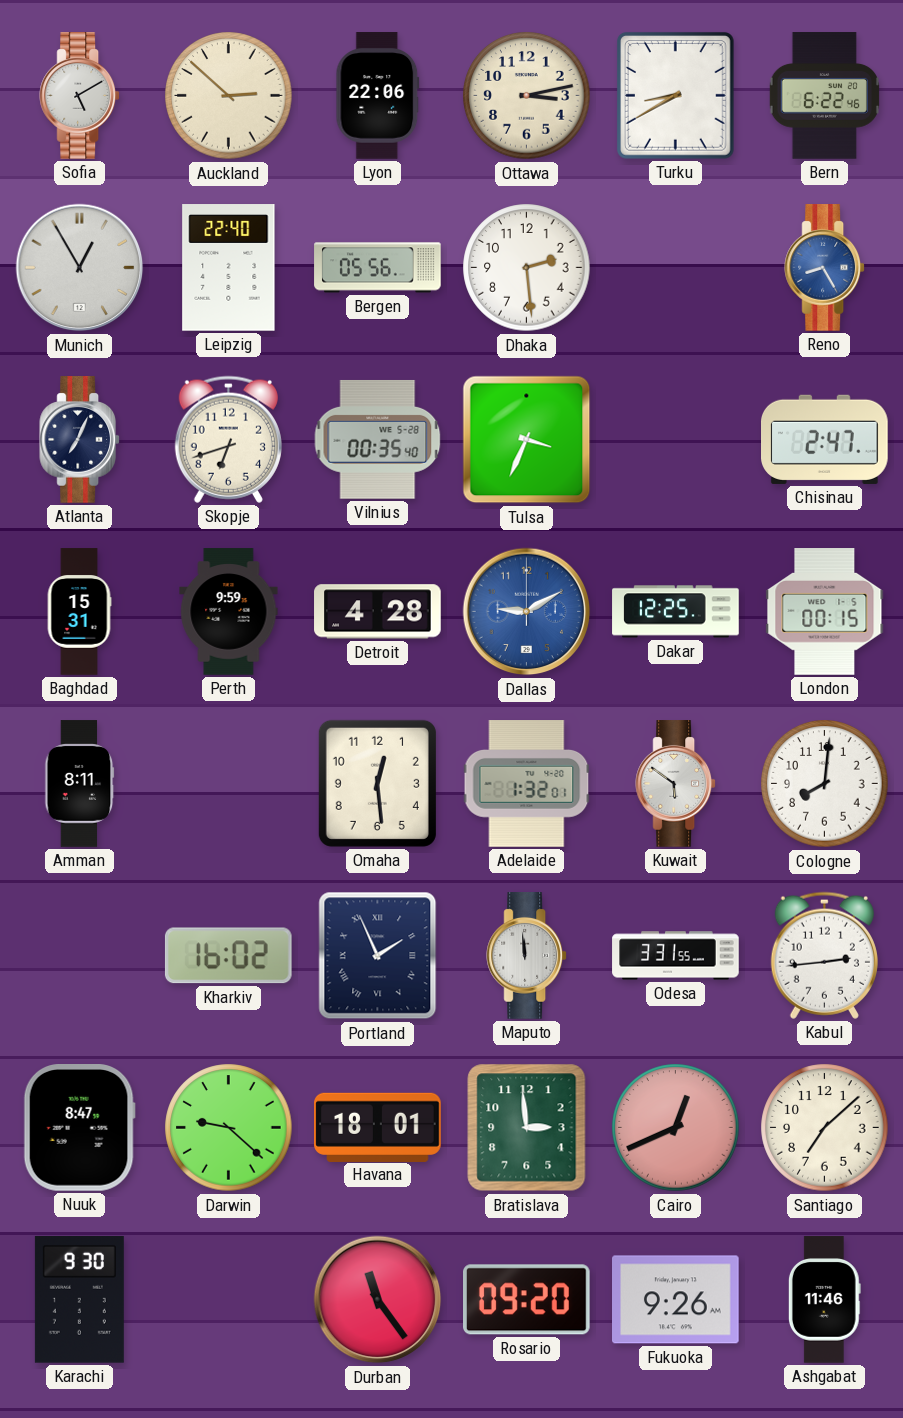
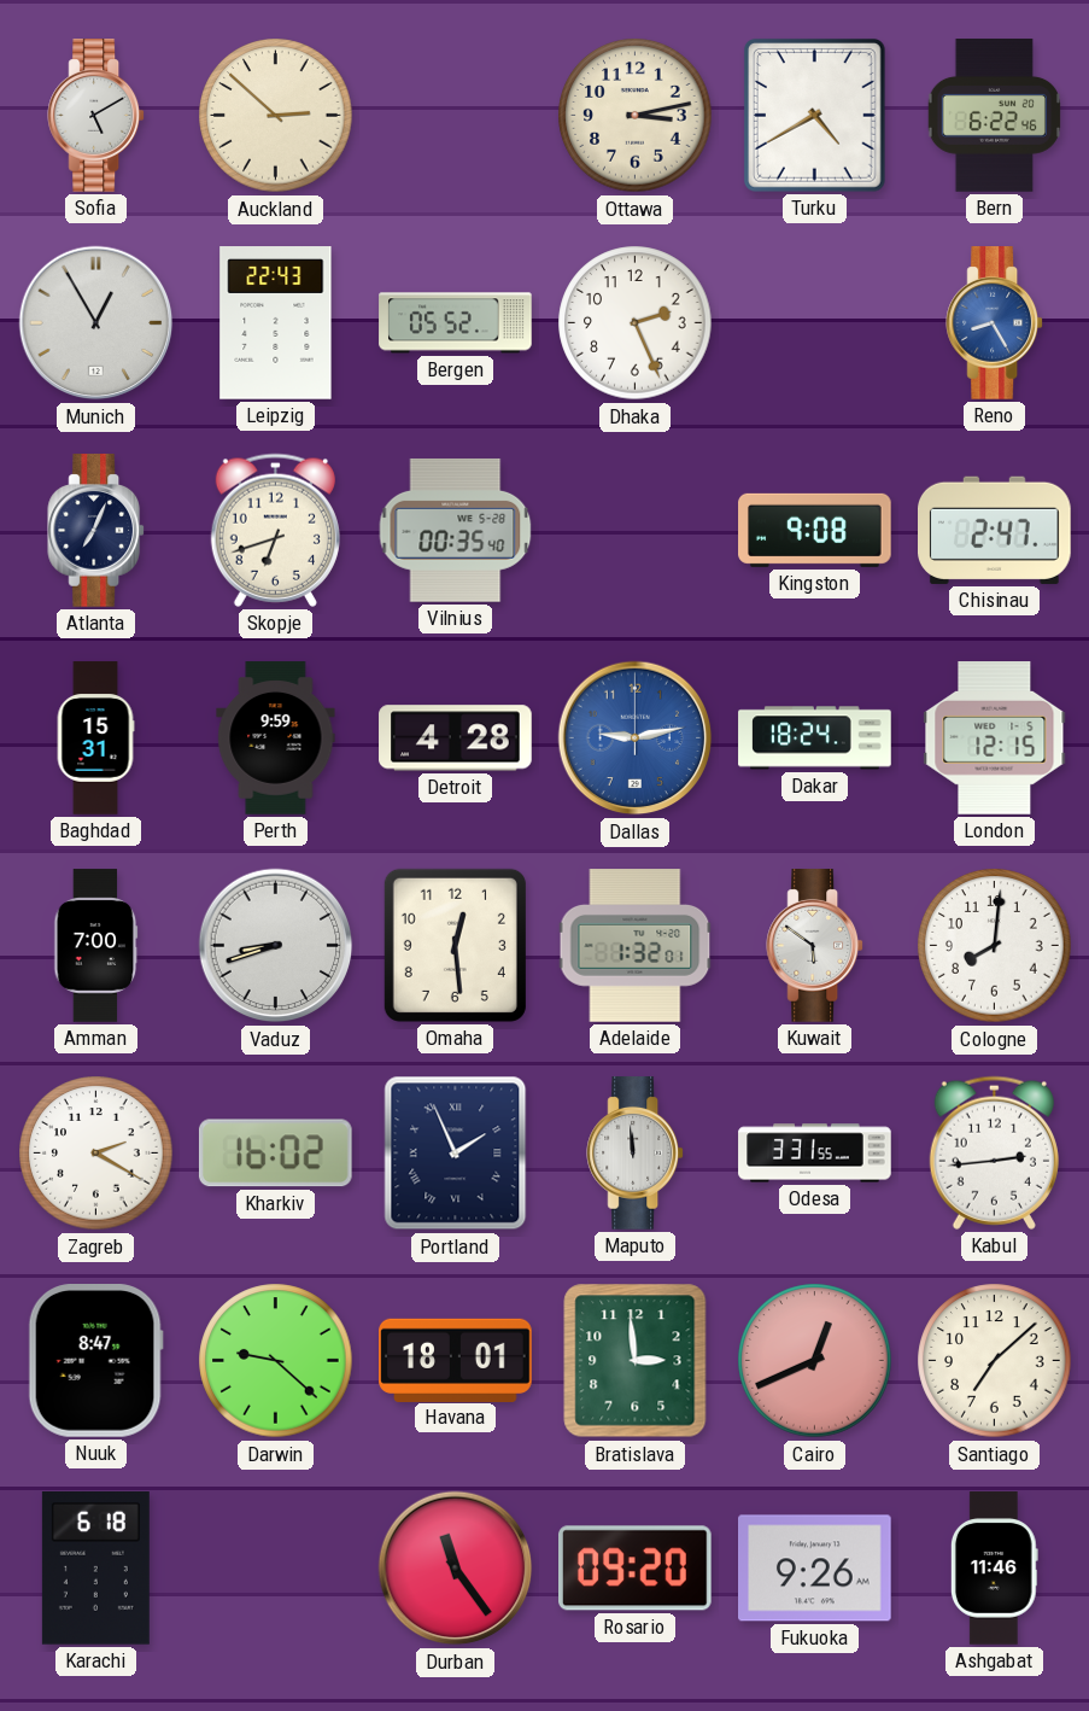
Lyon: 22:06 -> none
Turku: 8:40 -> 4:40
Leipzig: 22:40 -> 22:43
Bergen: 05:56 -> 05:52
Dhaka: 2:29 -> 2:26
Tulsa: 3:34 -> none
Kingston: none -> 9:08
Dallas: 9:10 -> 9:13
Dakar: 12:25 -> 18:24
London: 00:15 -> 12:15
Amman: 8:11 -> 7:00
Vaduz: none -> 8:42
Zagreb: none -> 2:20
Karachi: 9:30 -> 6:18
